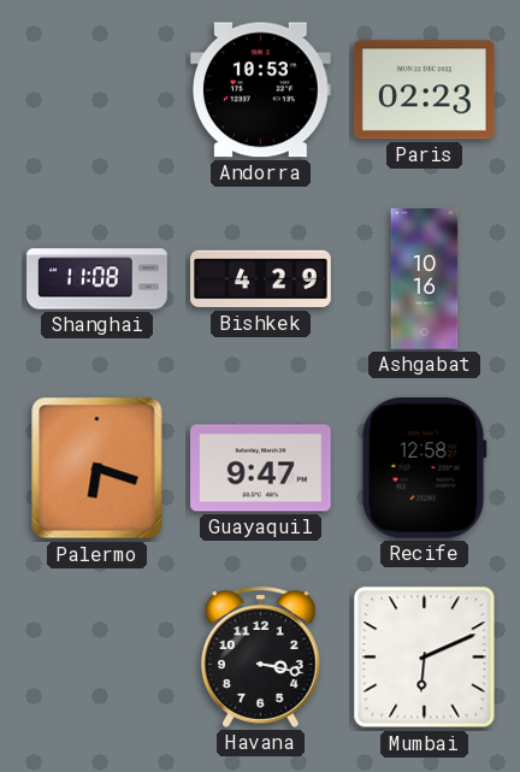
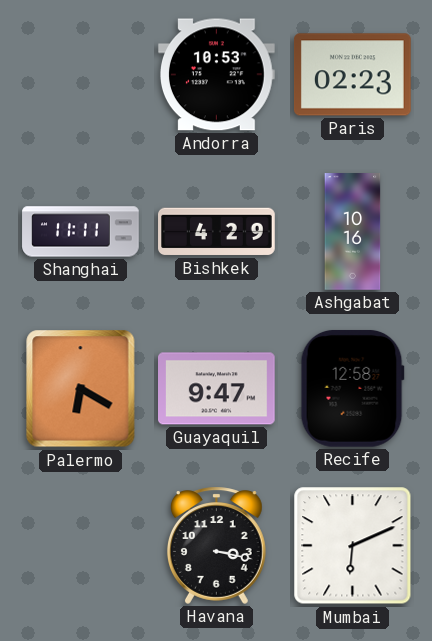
Shanghai: 11:08 -> 11:11
Palermo: 6:18 -> 6:20
